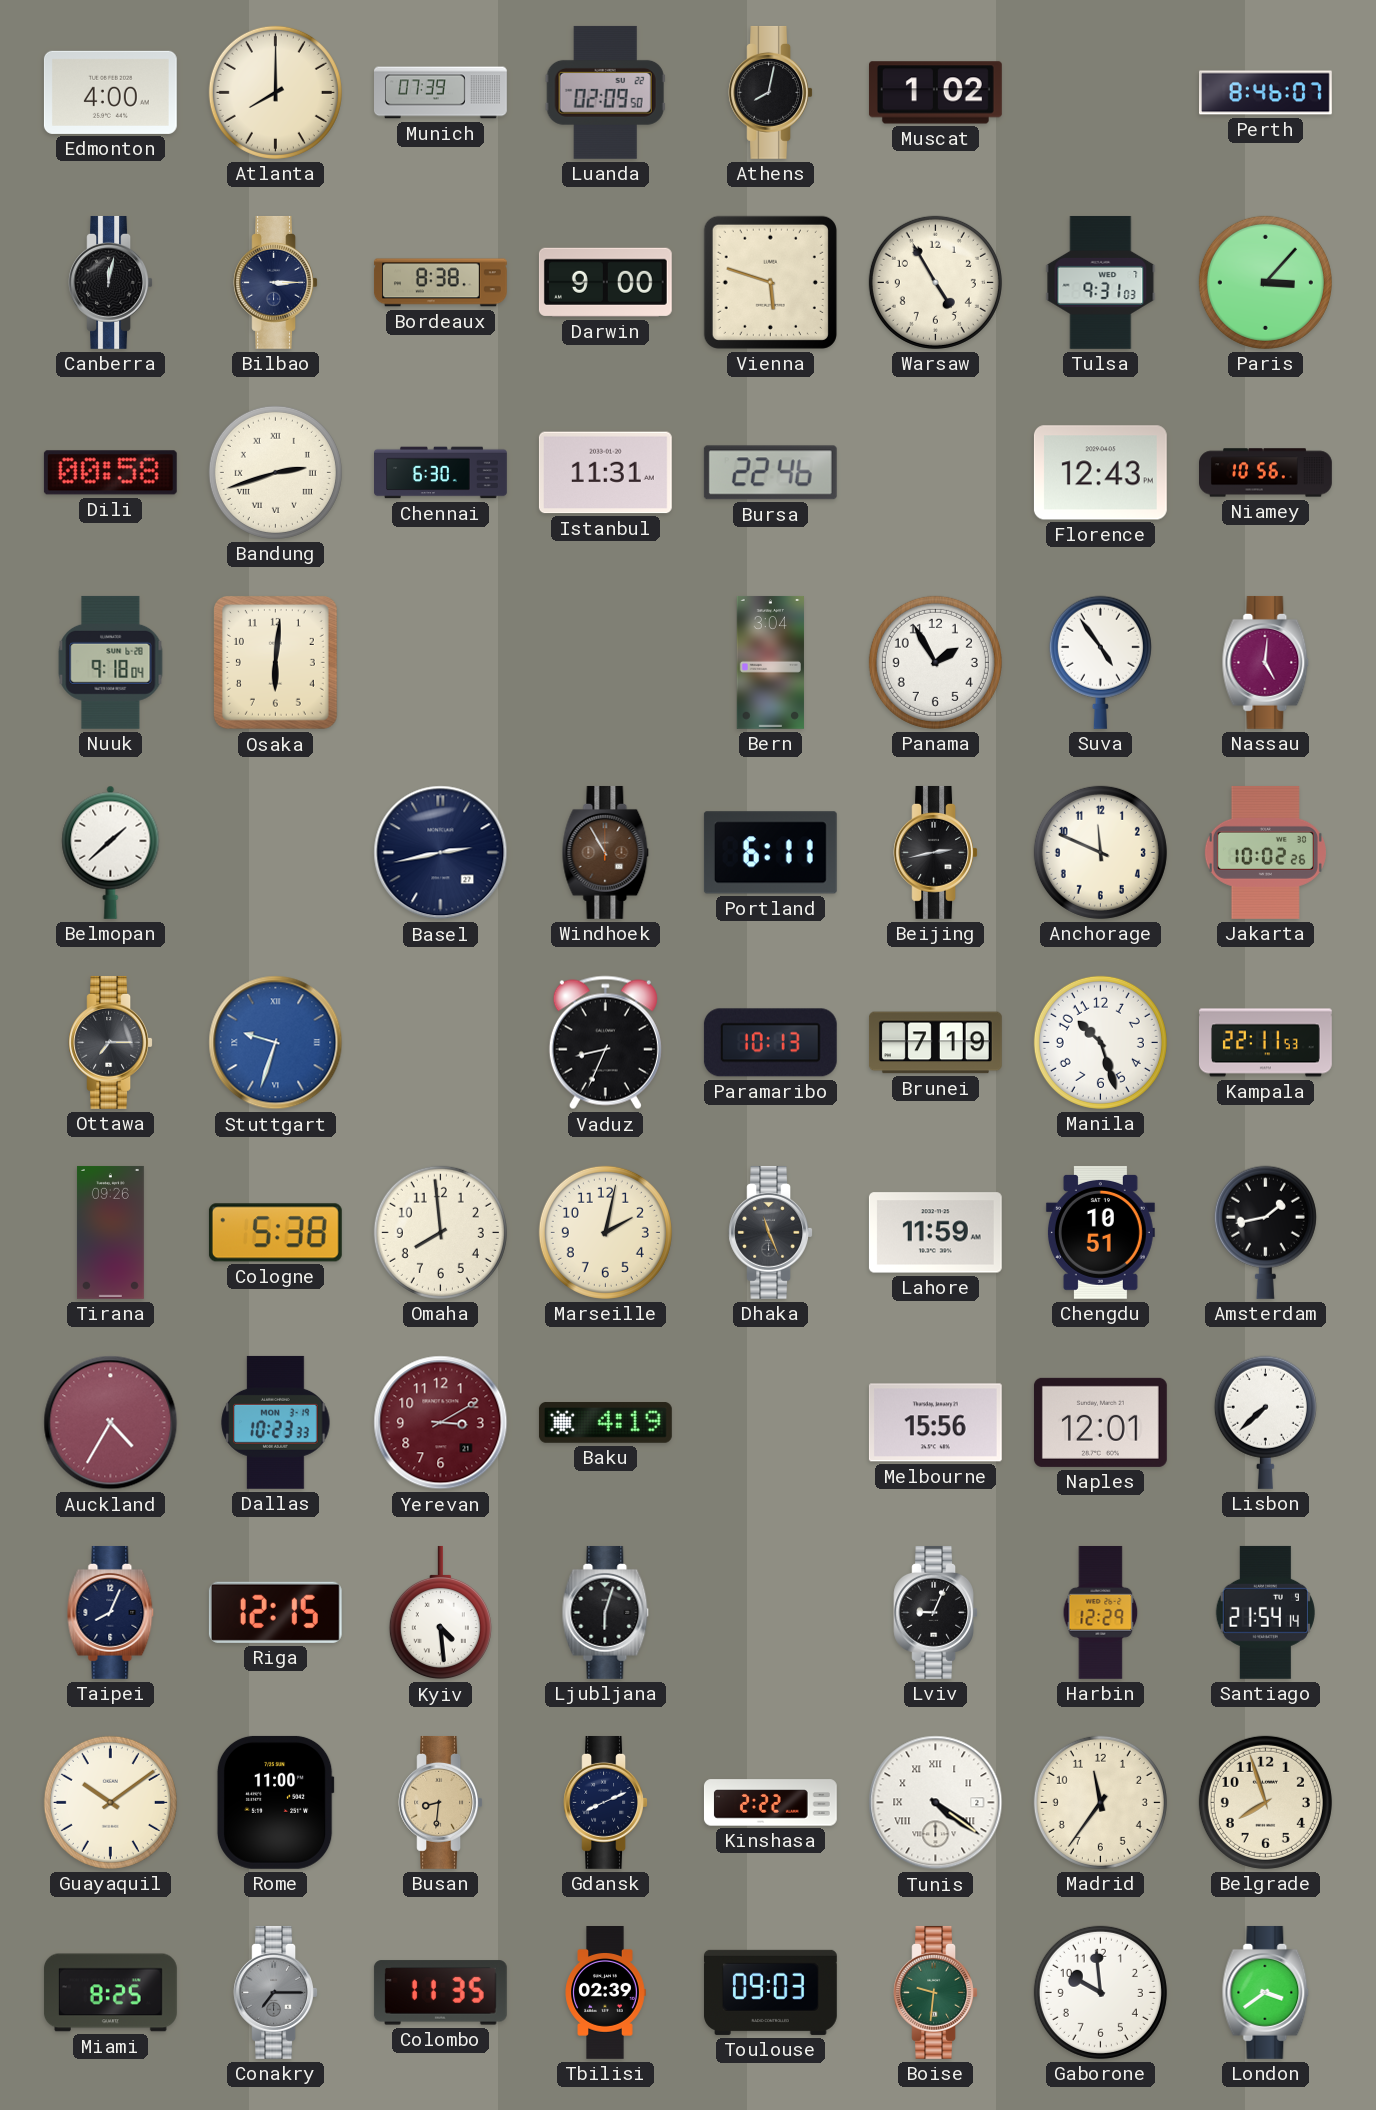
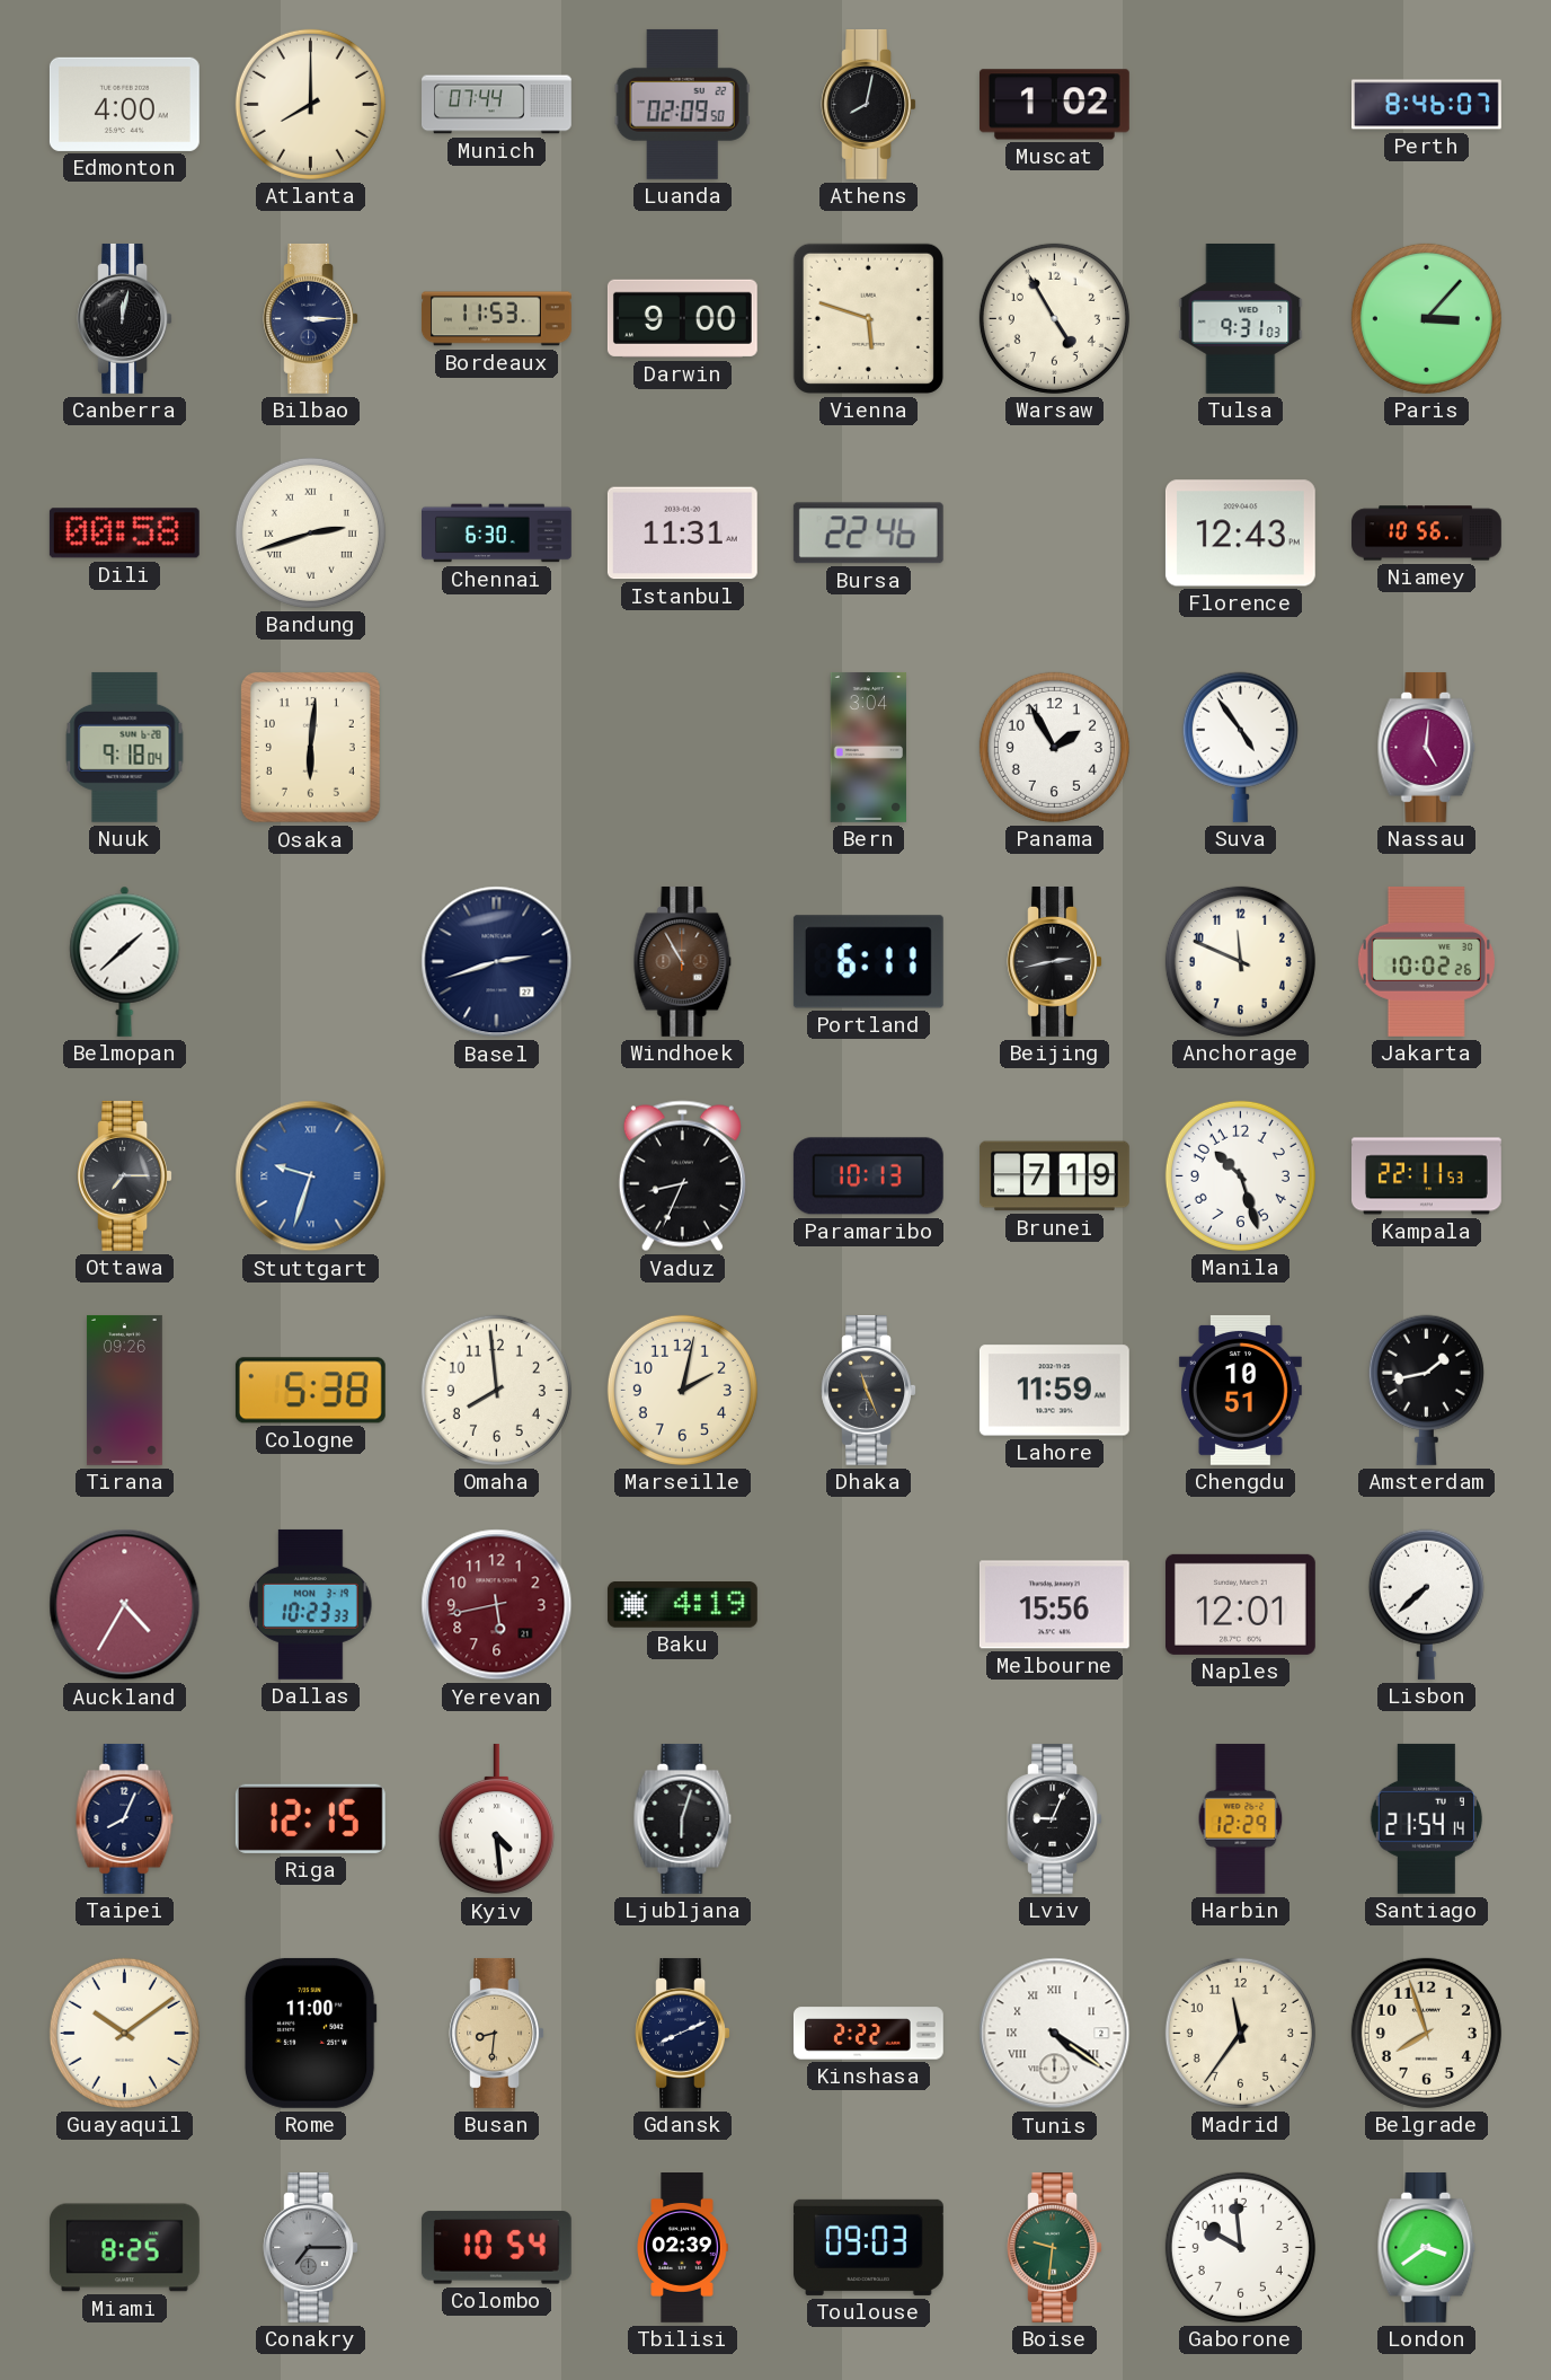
Munich: 07:39 -> 07:44
Bordeaux: 8:38 -> 11:53
Basel: 2:43 -> 2:42
Yerevan: 3:10 -> 5:43
Colombo: 11:35 -> 10:54
